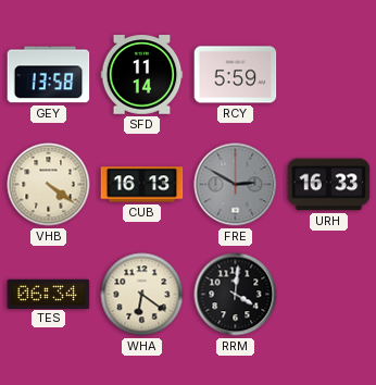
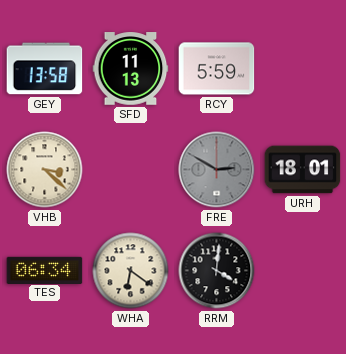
SFD: 11:14 -> 11:13
VHB: 4:21 -> 3:22
CUB: 16:13 -> none
URH: 16:33 -> 18:01
